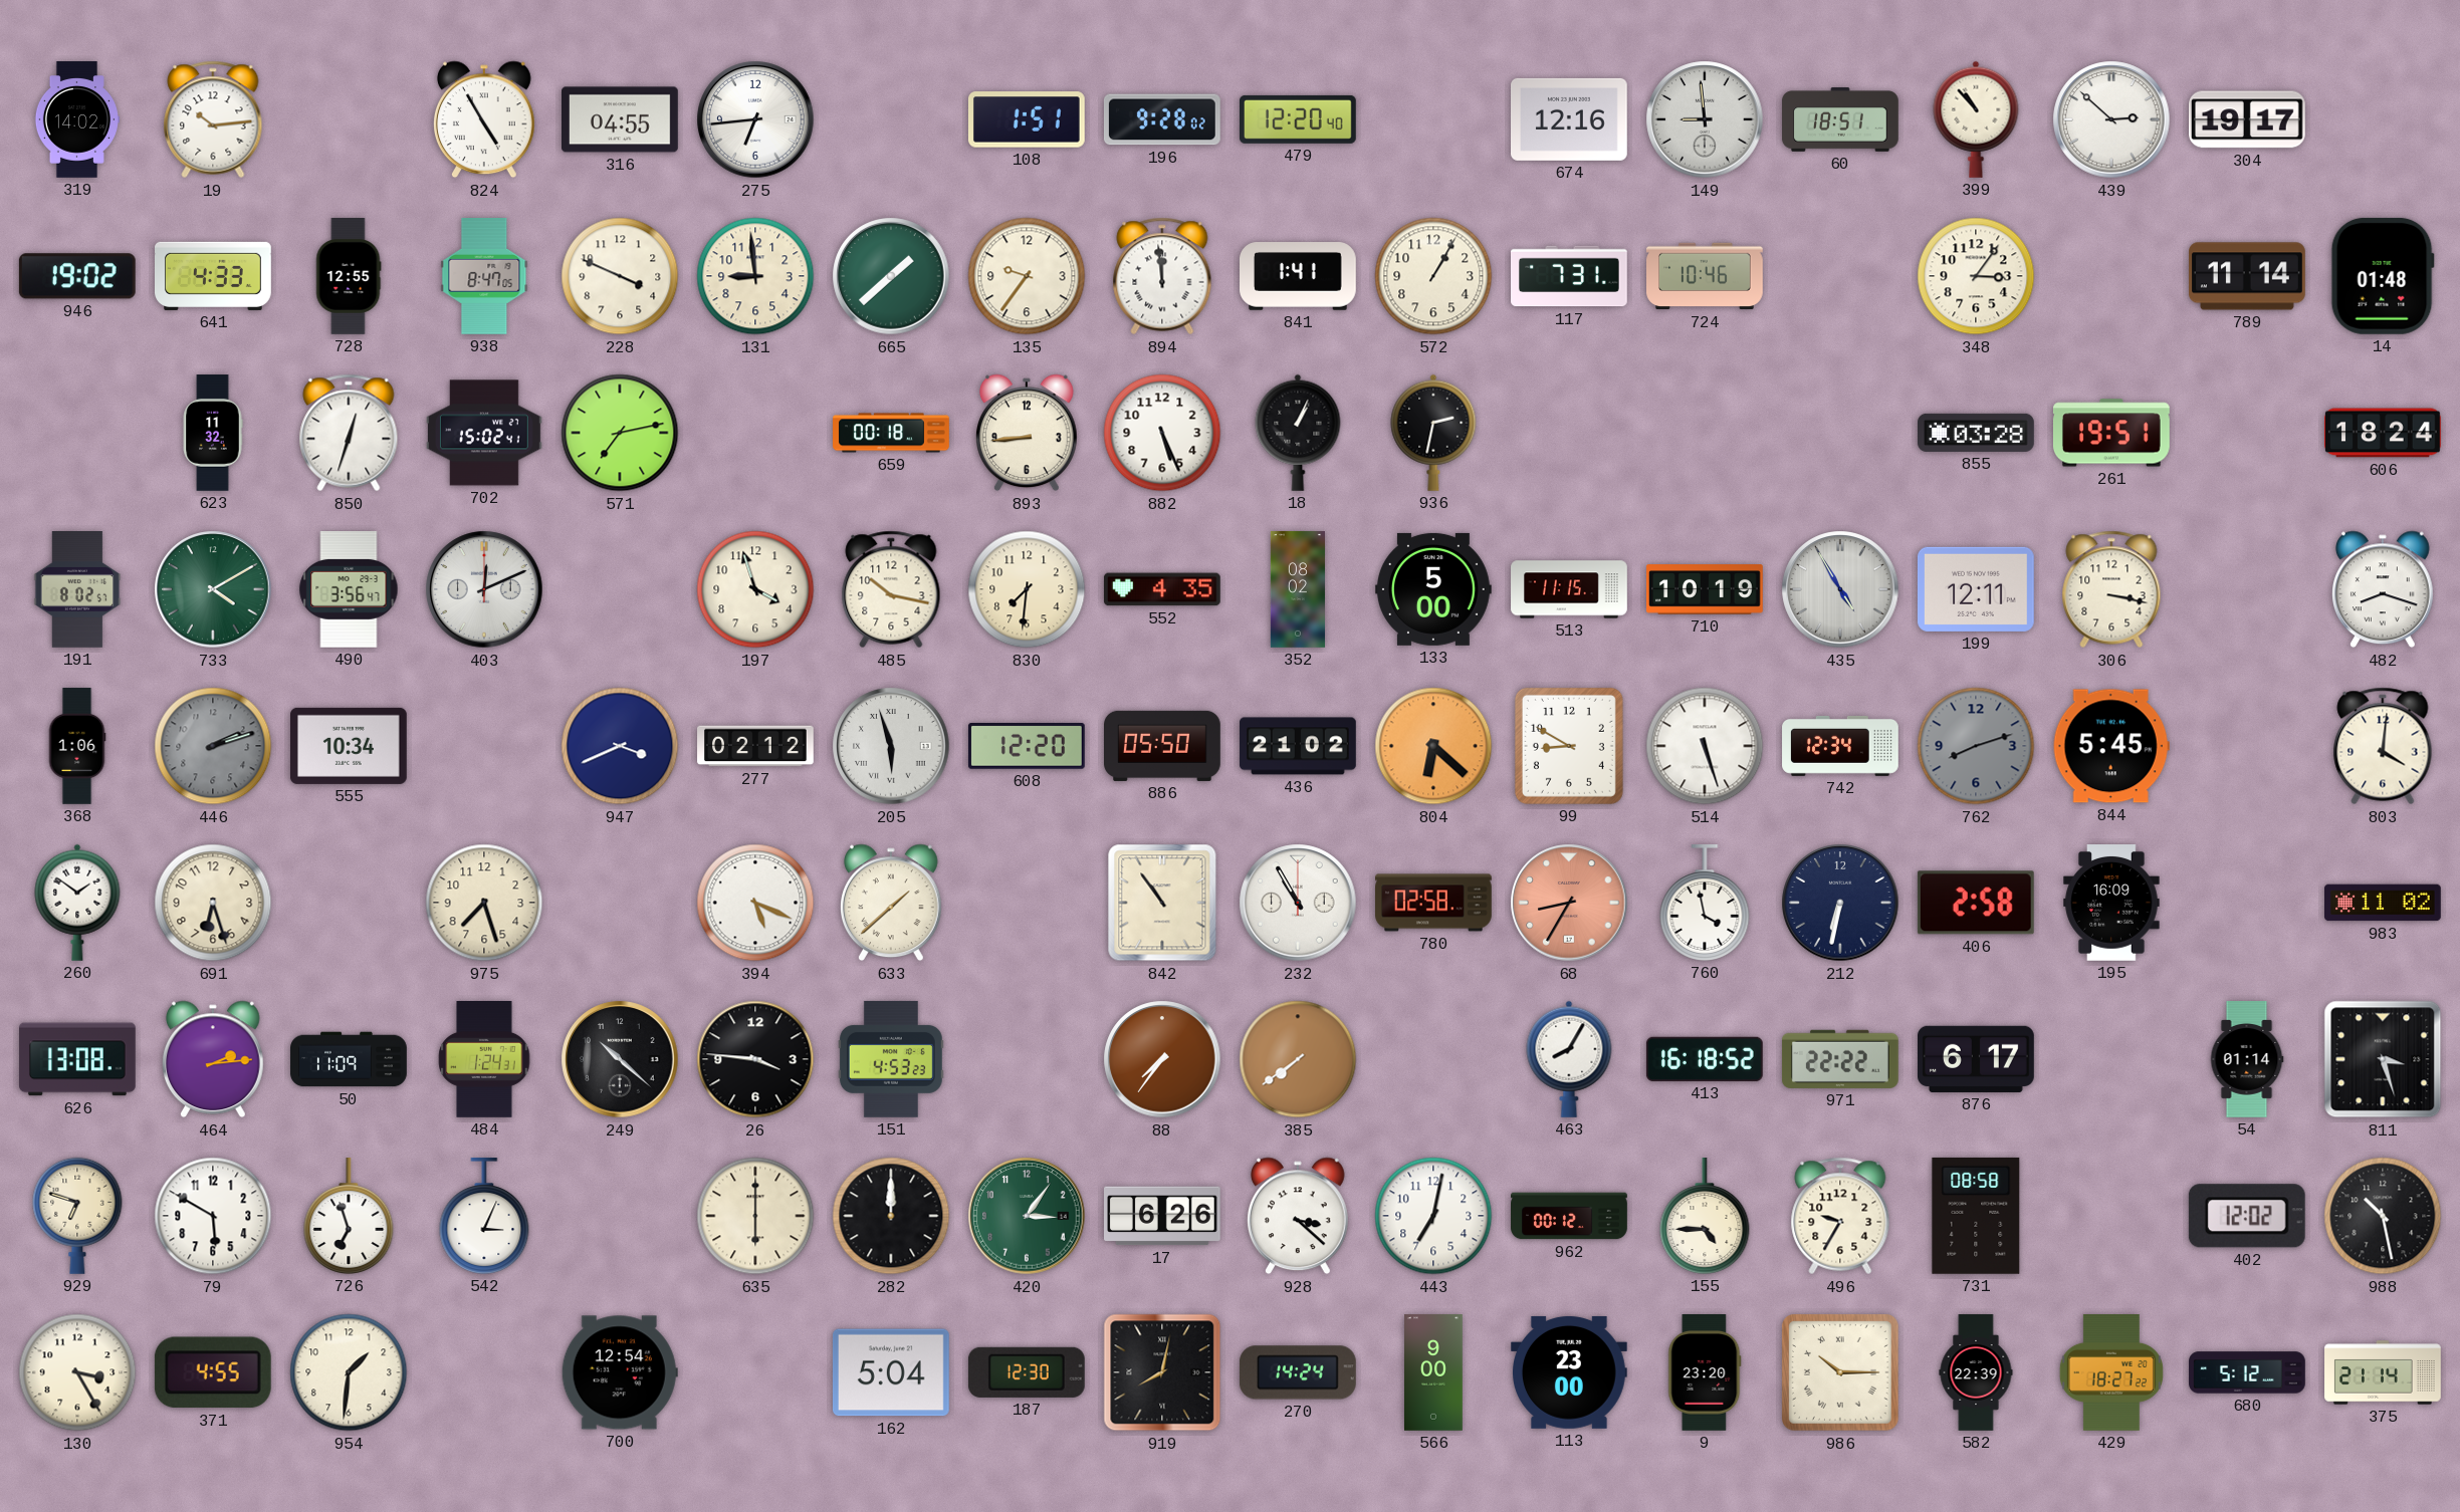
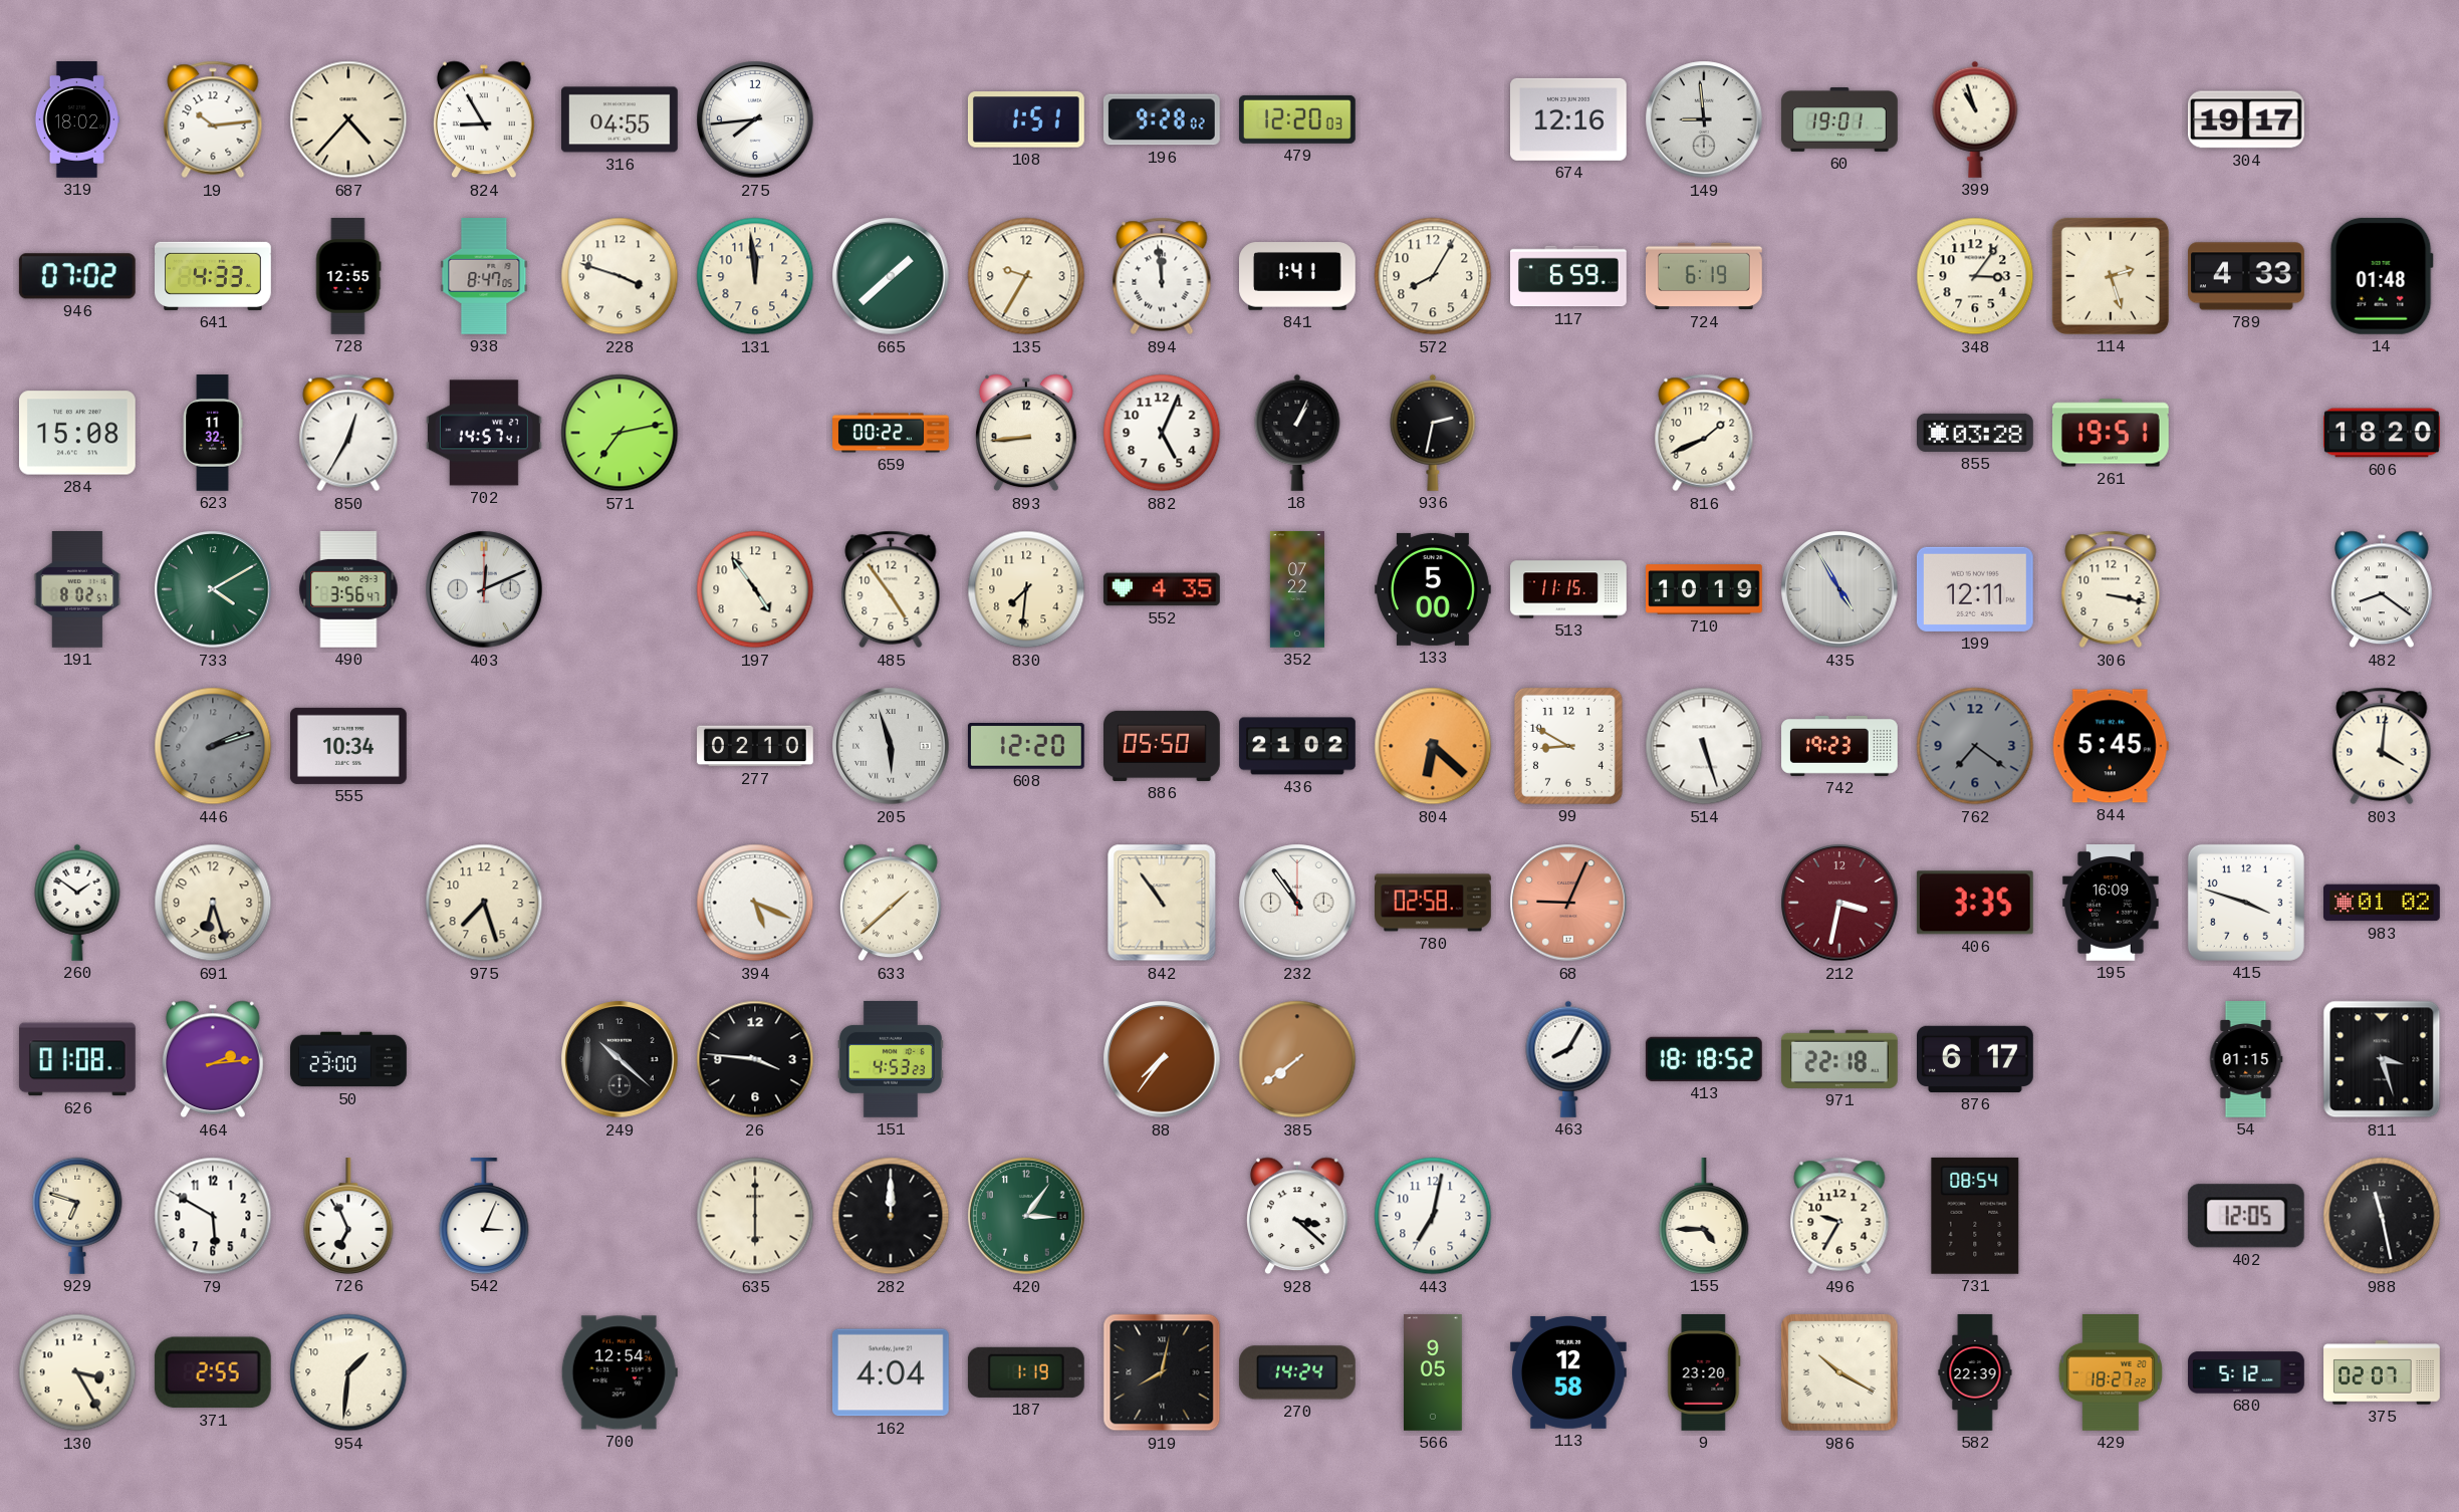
319: 14:02 -> 18:02
687: none -> 4:37
824: 4:55 -> 8:55
275: 6:44 -> 7:44
479: 12:20:40 -> 12:20:03
60: 18:51 -> 19:01
399: 10:53 -> 10:57
439: 2:52 -> none
946: 19:02 -> 07:02
228: 3:49 -> 3:48
131: 8:59 -> 11:59
135: 9:36 -> 9:35
572: 1:05 -> 8:05
117: 7:31 -> 6:59
724: 10:46 -> 6:19
114: none -> 2:27
789: 11:14 -> 4:33
284: none -> 15:08
850: 12:33 -> 12:35
702: 15:02 -> 14:57
659: 00:18 -> 00:22
882: 5:26 -> 5:04
816: none -> 1:41
606: 18:24 -> 18:20
197: 3:57 -> 4:54
485: 10:17 -> 4:54
352: 08:02 -> 07:22
482: 8:18 -> 8:21
368: 1:06 -> none
947: 3:41 -> none
277: 02:12 -> 02:10
742: 12:34 -> 19:23
762: 8:12 -> 7:21
232: 10:55 -> 10:54
68: 8:35 -> 9:04
760: 3:58 -> none
212: 6:32 -> 3:32
212 dial: navy -> burgundy
406: 2:58 -> 3:35
415: none -> 3:48
983: 11:02 -> 01:02
626: 13:08 -> 01:08
50: 11:09 -> 23:00
484: 1:24 -> none
413: 16:18 -> 18:18
971: 22:22 -> 22:18
54: 01:14 -> 01:15
726: 6:57 -> 6:56
17: 6:26 -> none
962: 00:12 -> none
731: 08:58 -> 08:54
402: 12:02 -> 12:05
988: 10:28 -> 11:28
371: 4:55 -> 2:55
162: 5:04 -> 4:04
187: 12:30 -> 1:19
566: 9:00 -> 9:05
113: 23:00 -> 12:58
986: 10:15 -> 10:20
375: 21:14 -> 02:07
